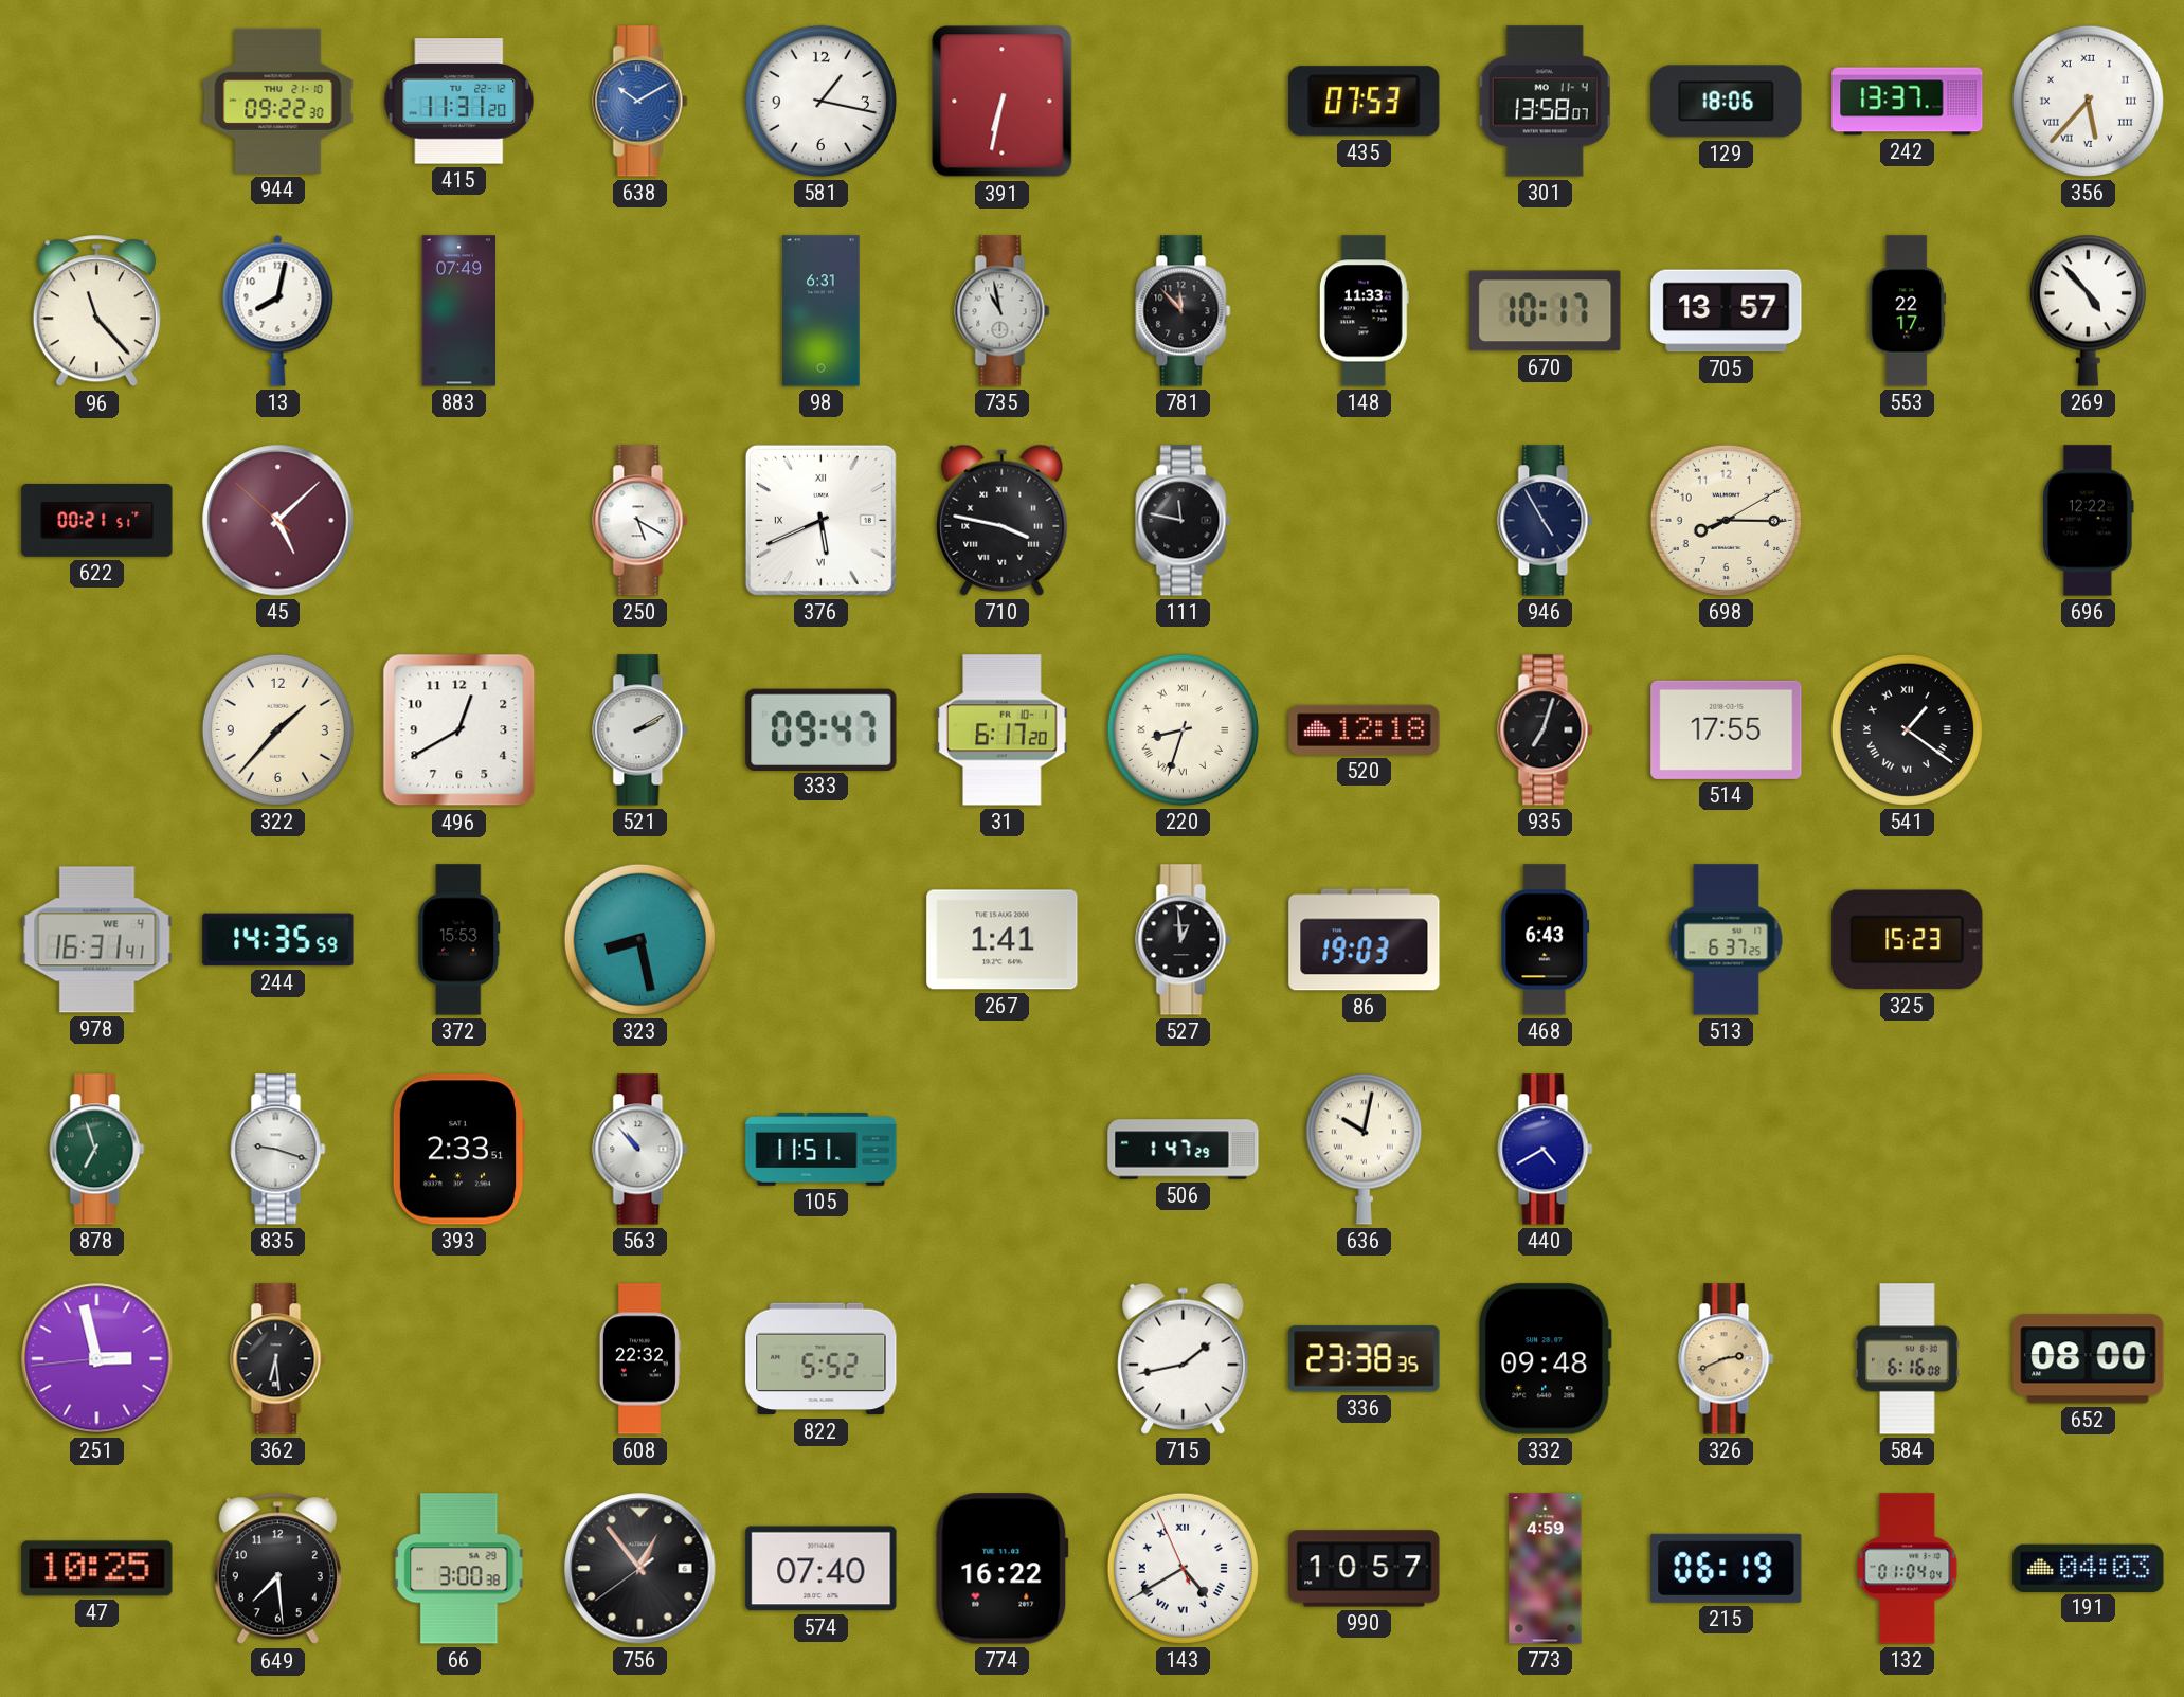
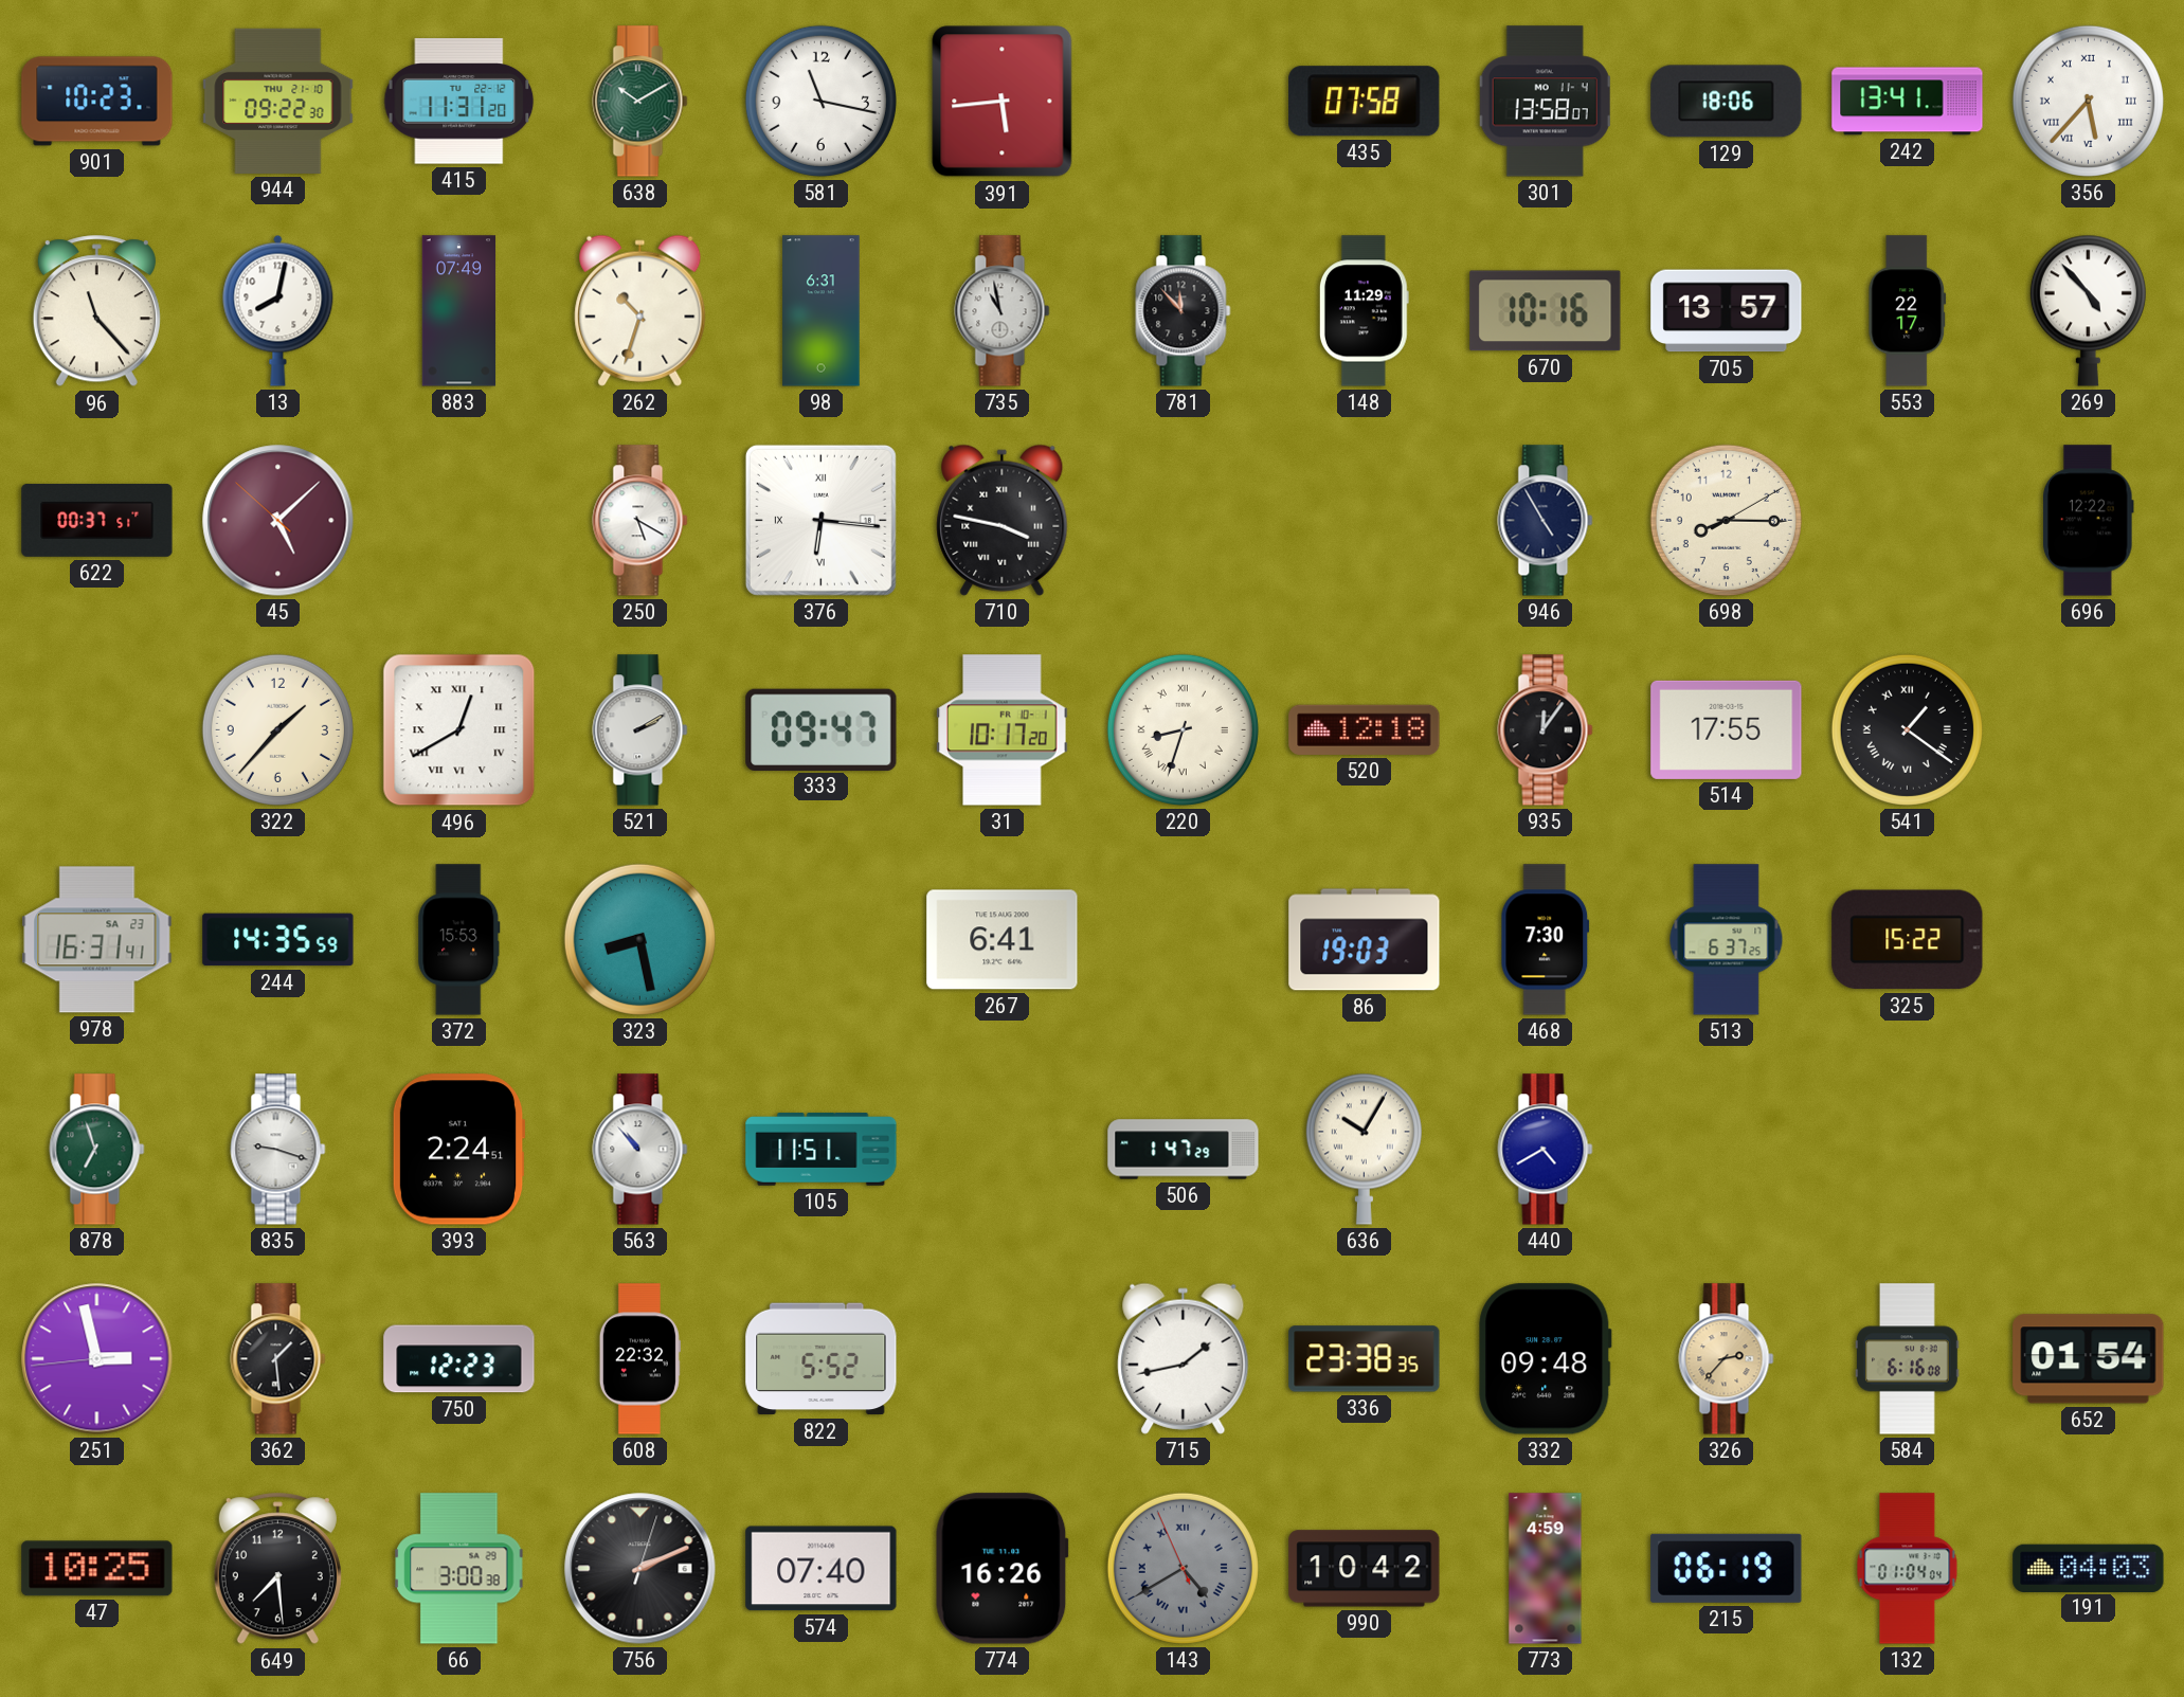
901: none -> 10:23
638 dial: blue -> green
581: 1:17 -> 11:17
391: 6:32 -> 5:44
435: 07:53 -> 07:58
242: 13:37 -> 13:41
262: none -> 10:33
148: 11:33 -> 11:29
670: 10:17 -> 10:16
622: 00:21 -> 00:37
376: 5:41 -> 6:16
111: 11:47 -> none
496 numerals: Arabic -> Roman
31: 6:17 -> 10:17
935: 7:03 -> 12:06
978 date: WE 4 -> SA 23
267: 1:41 -> 6:41
527: 12:59 -> none
468: 6:43 -> 7:30
325: 15:23 -> 15:22
393: 2:33 -> 2:24
636: 10:02 -> 10:05
362: 6:29 -> 1:29
750: none -> 12:23
326: 2:41 -> 2:37
652: 08:00 -> 01:54
756: 12:53 -> 2:11
774: 16:22 -> 16:26
143 dial: white -> grey
990: 10:57 -> 10:42
